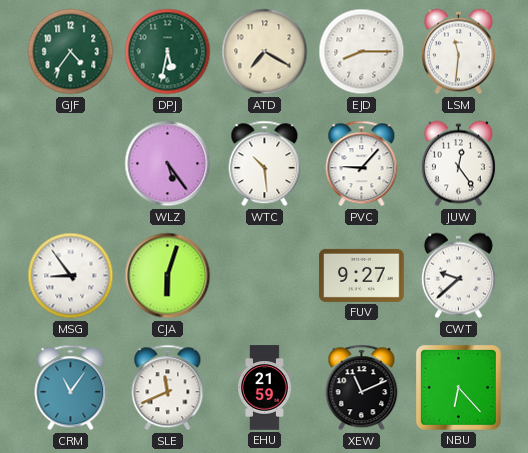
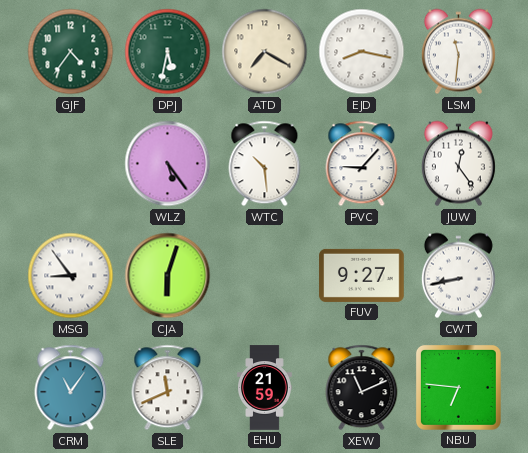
EJD: 8:15 -> 8:17
CWT: 9:38 -> 8:43
NBU: 6:23 -> 6:46
